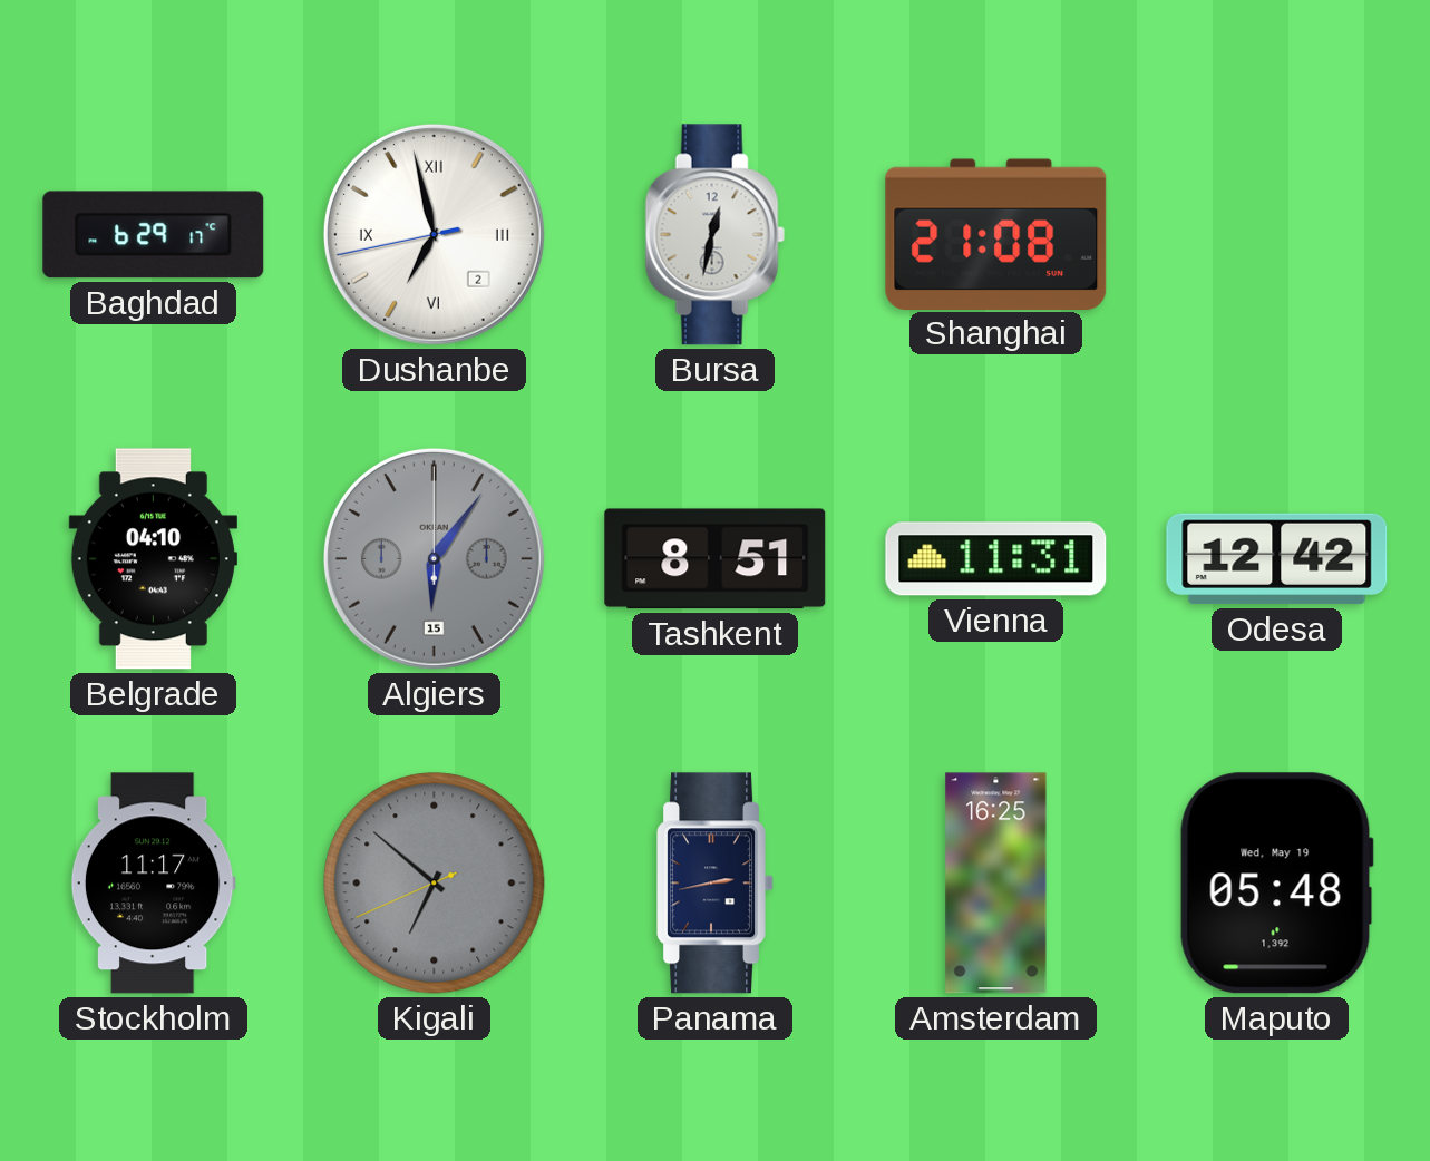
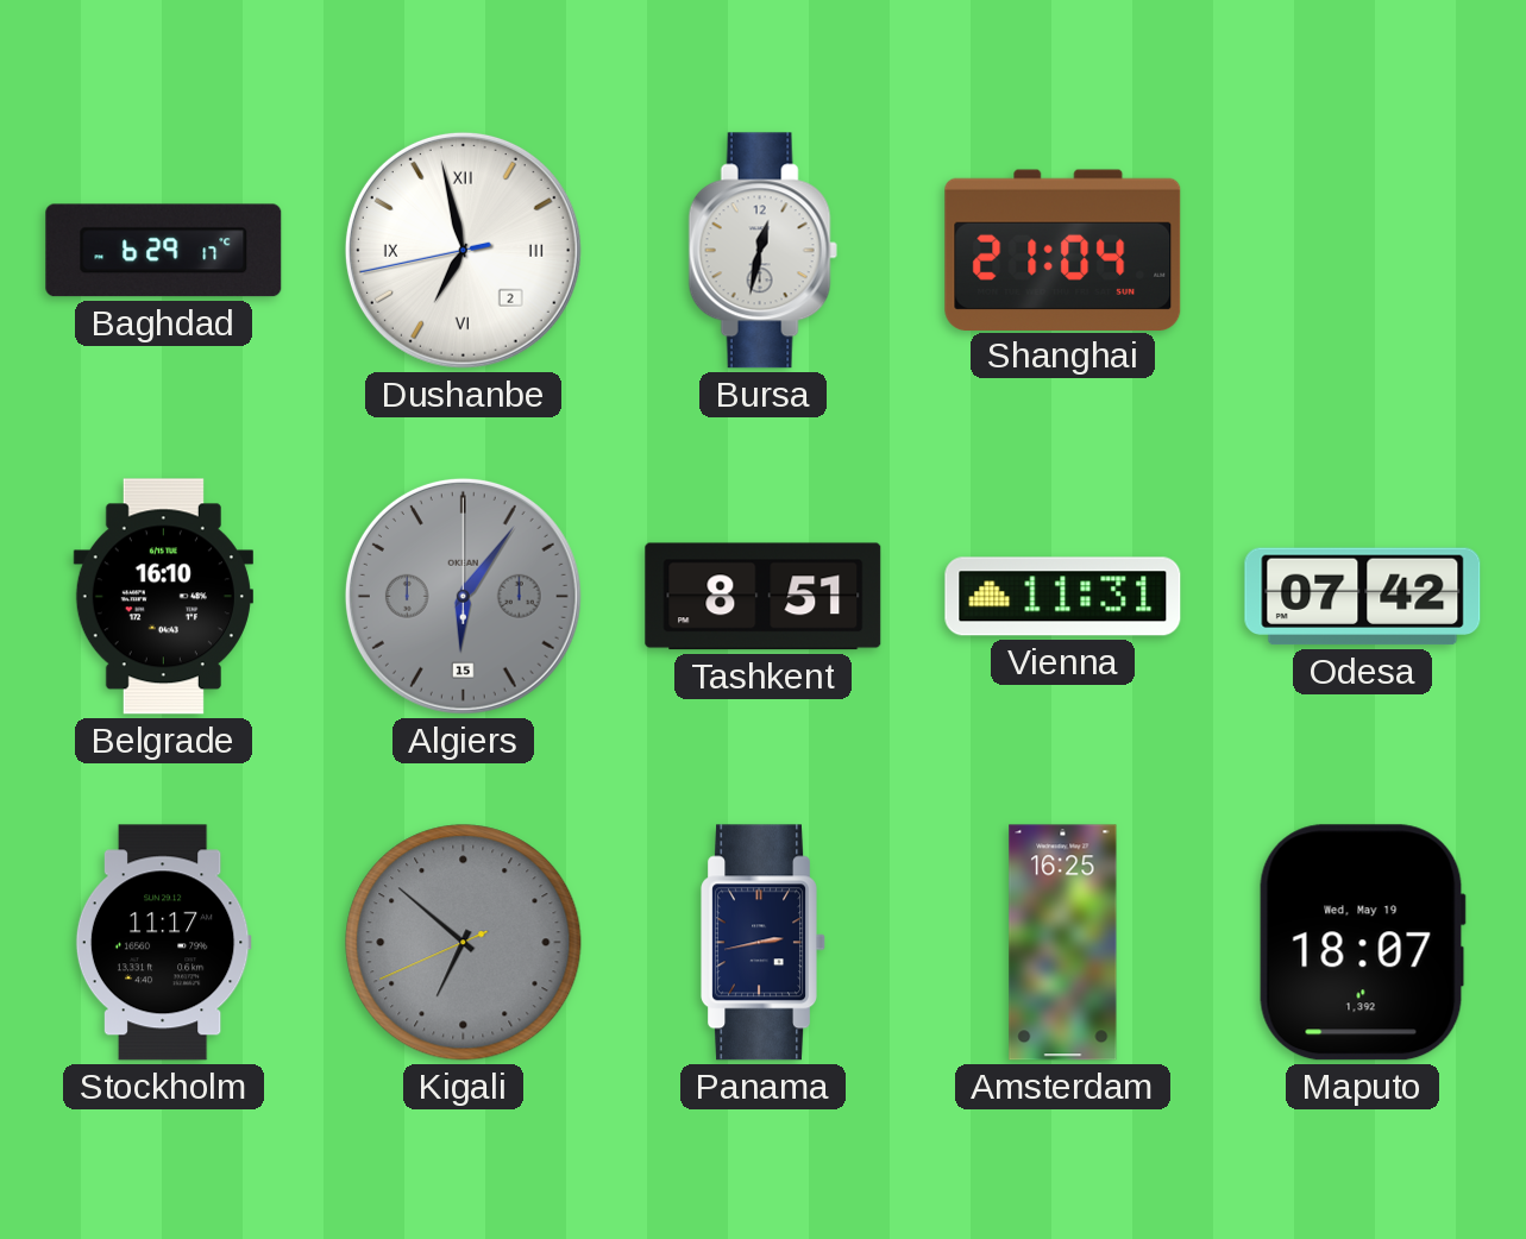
Shanghai: 21:08 -> 21:04
Belgrade: 04:10 -> 16:10
Odesa: 12:42 -> 07:42
Maputo: 05:48 -> 18:07
